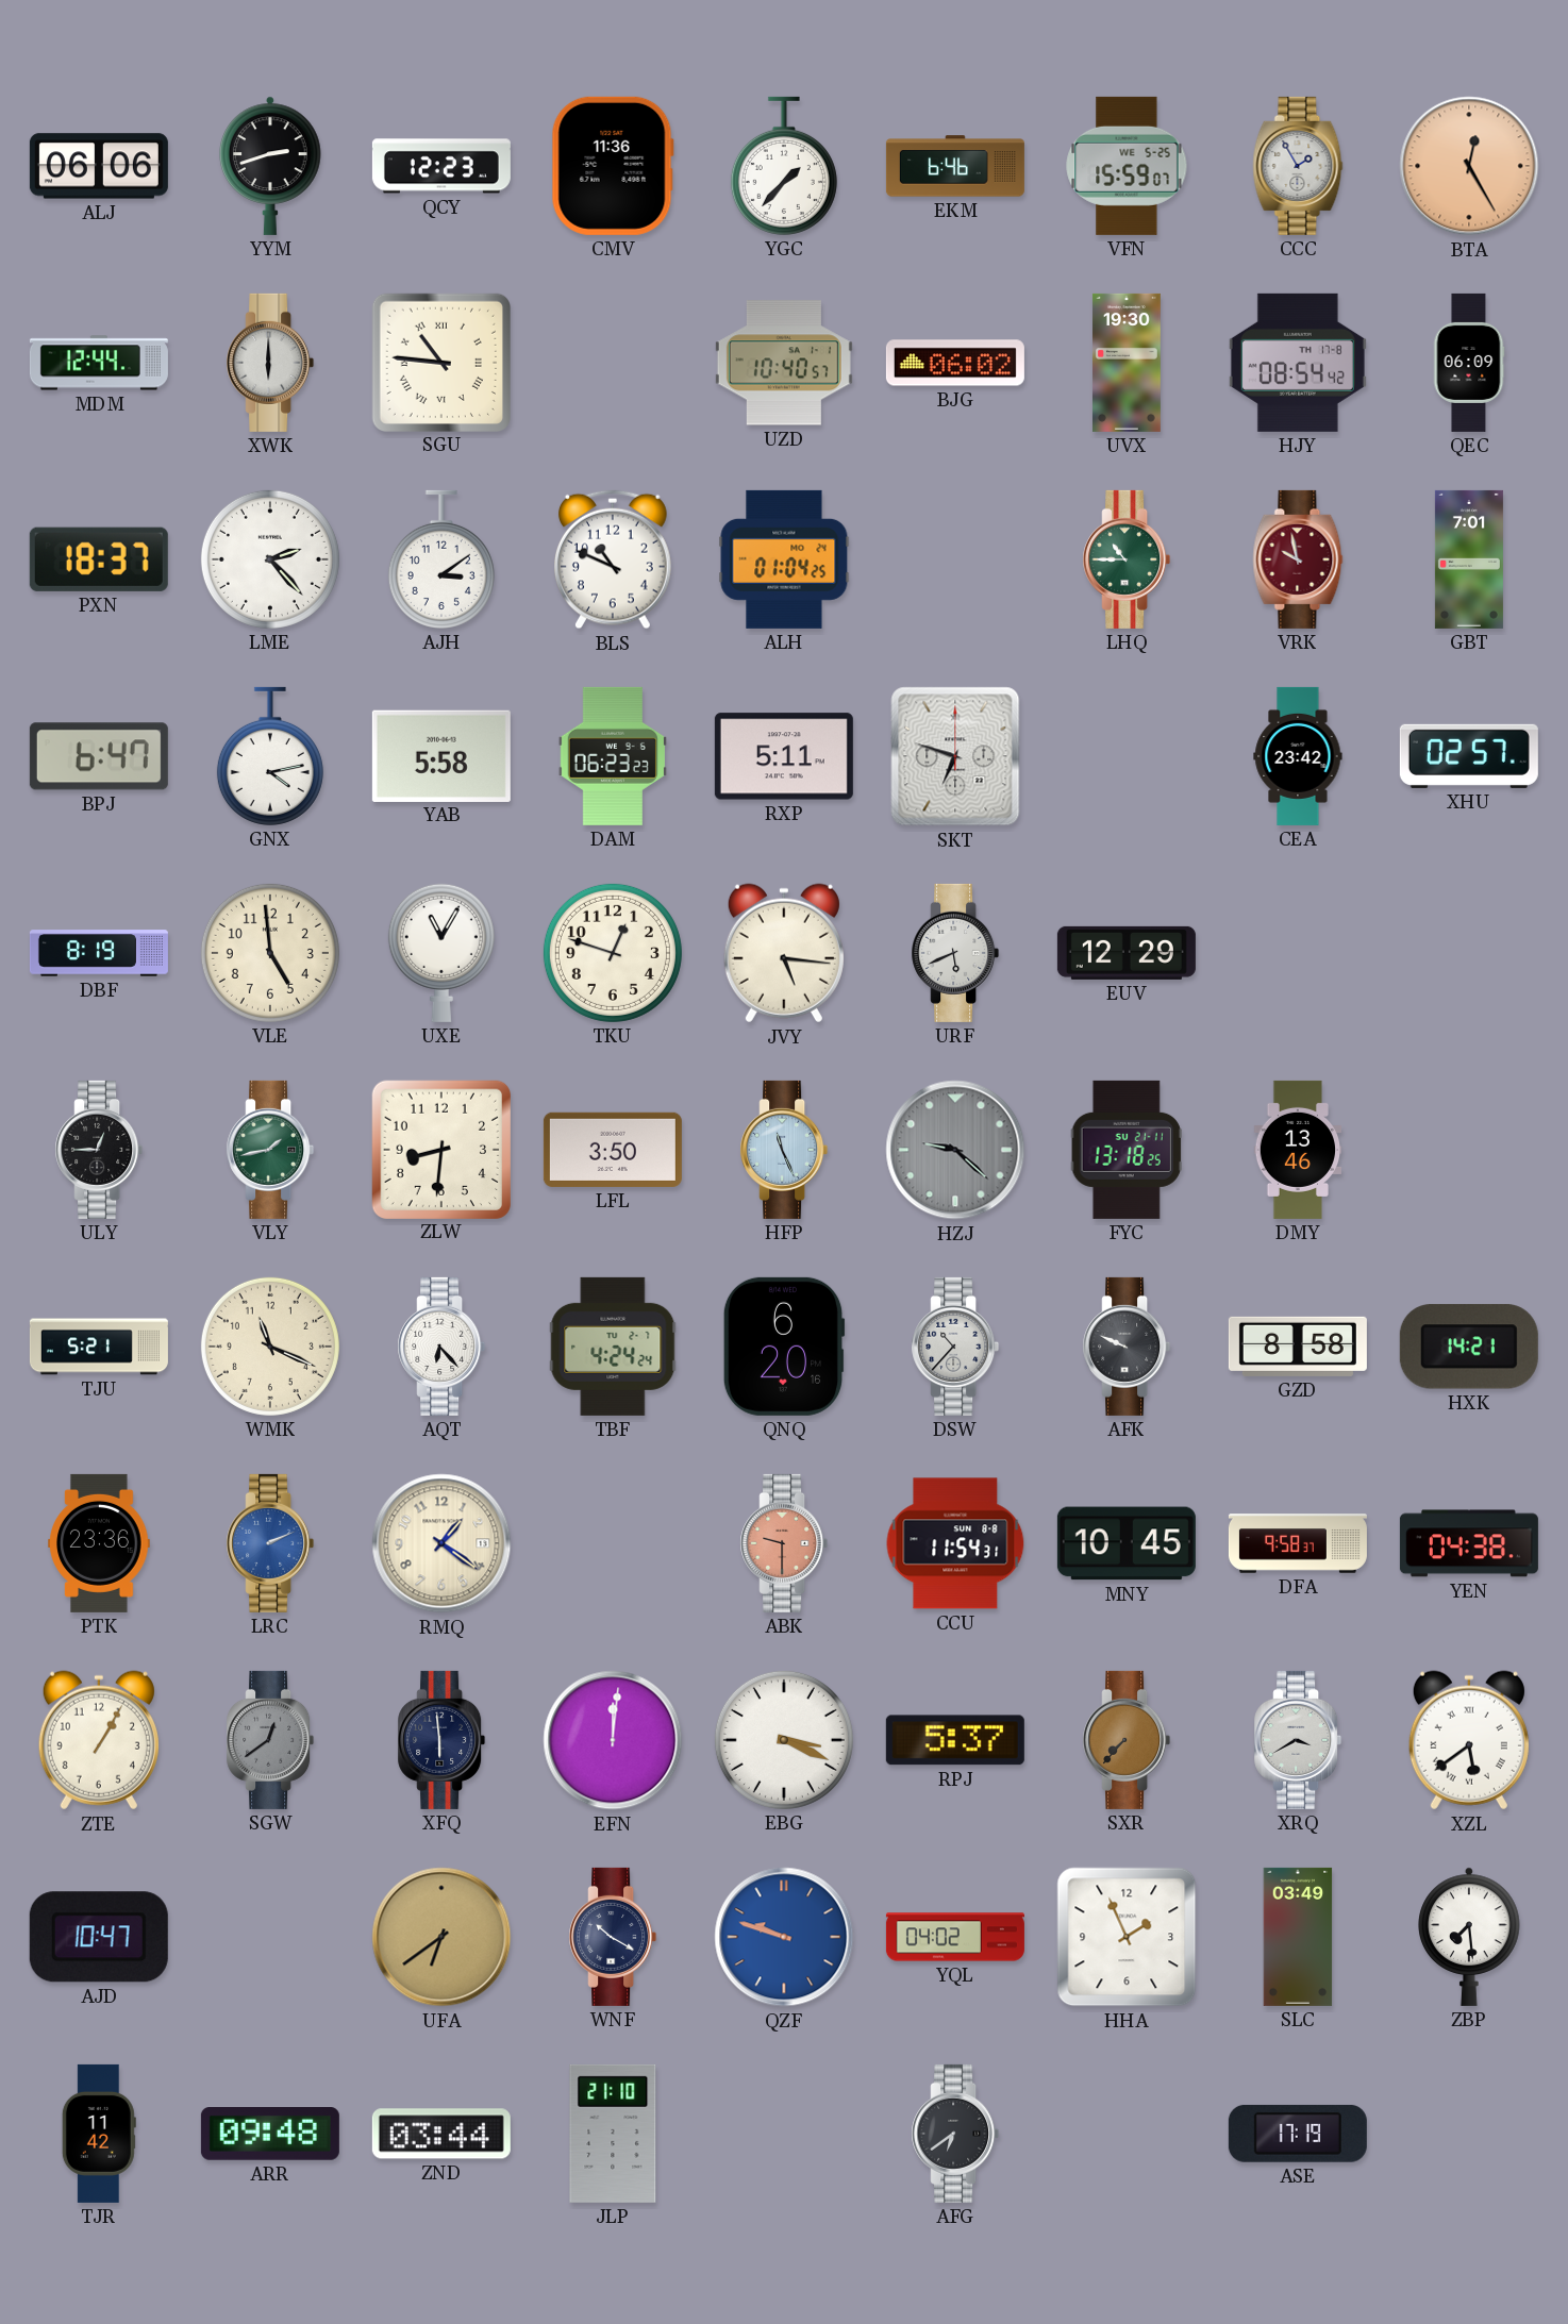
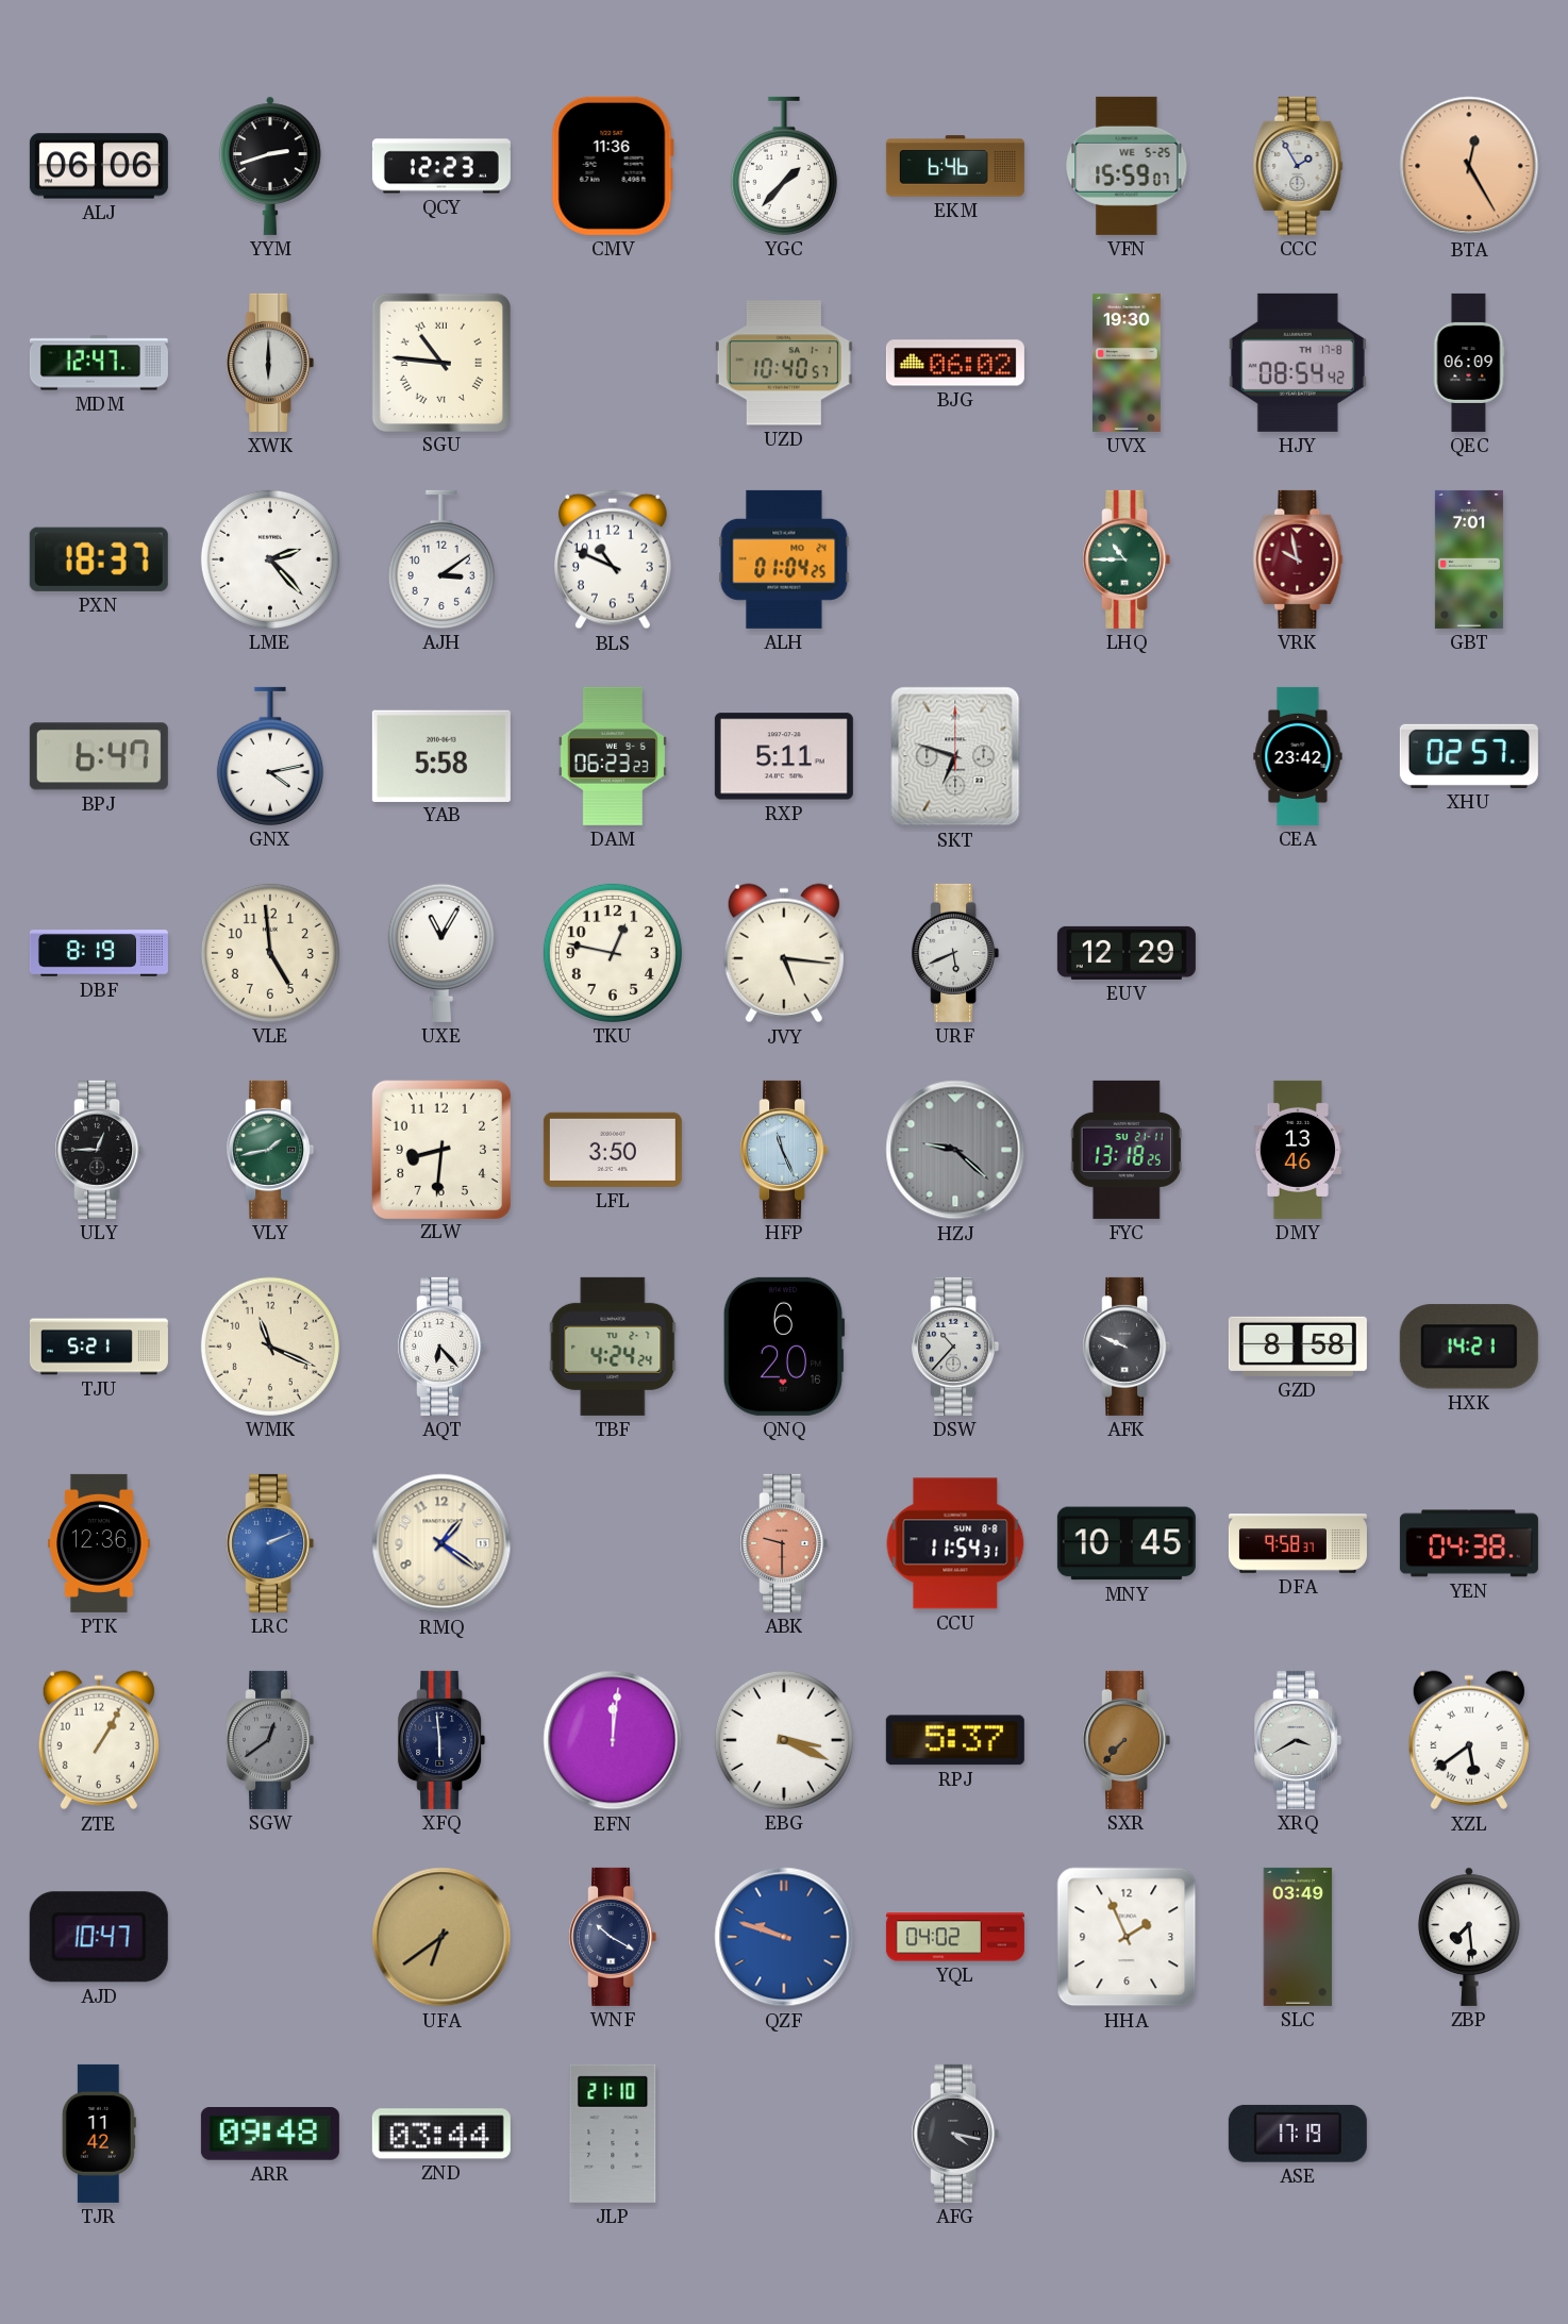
MDM: 12:44 -> 12:47
TKU: 12:48 -> 12:47
PTK: 23:36 -> 12:36
AFG: 6:39 -> 4:17
